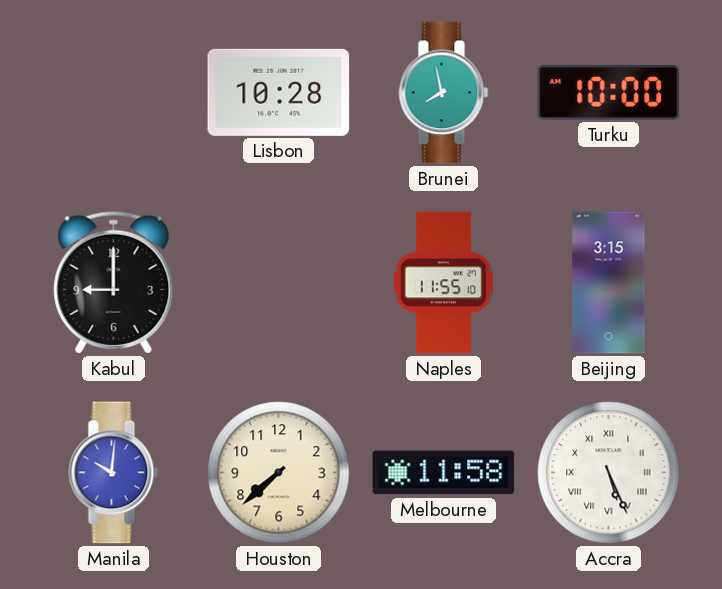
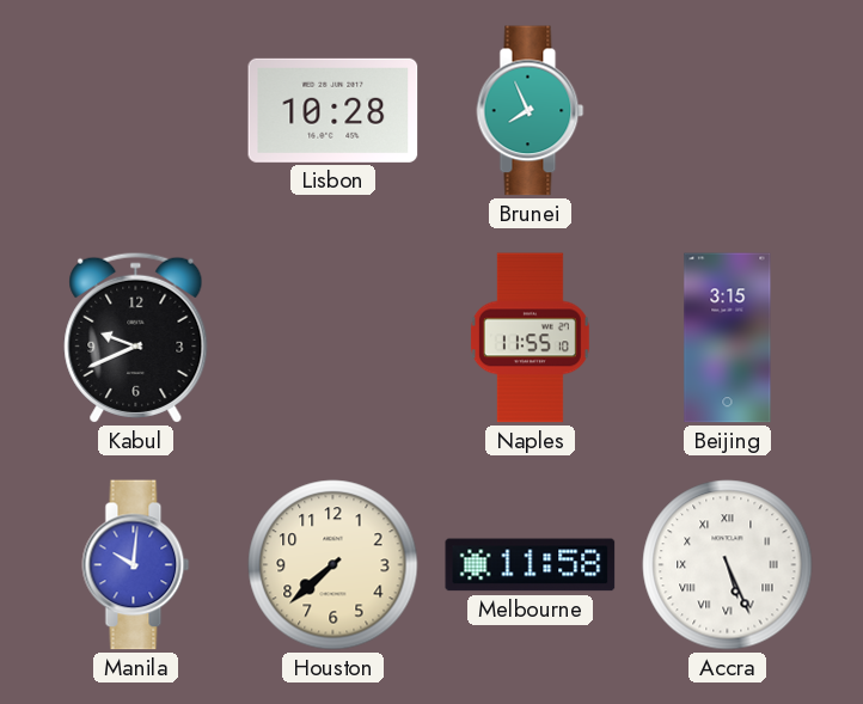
Brunei: 7:58 -> 7:56
Turku: 10:00 -> none
Kabul: 9:00 -> 9:41
